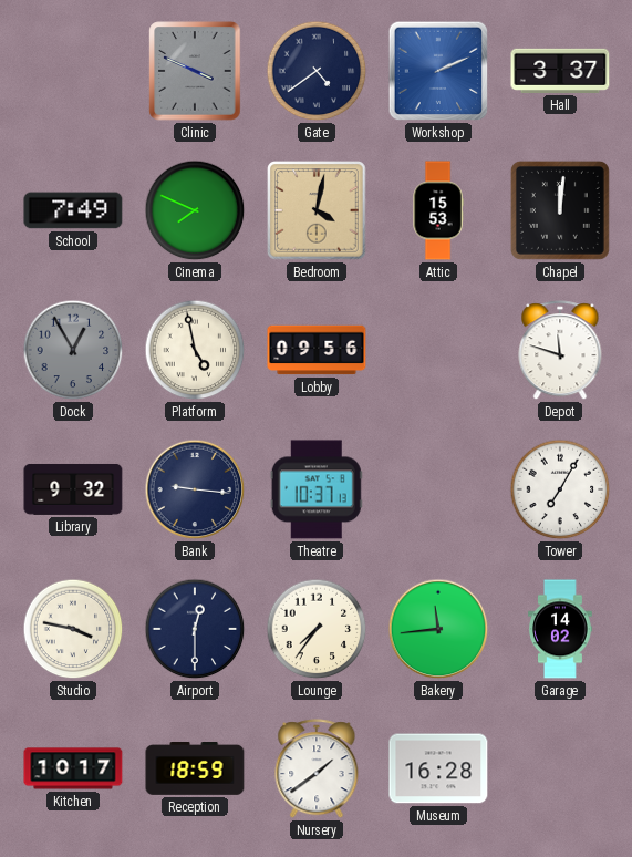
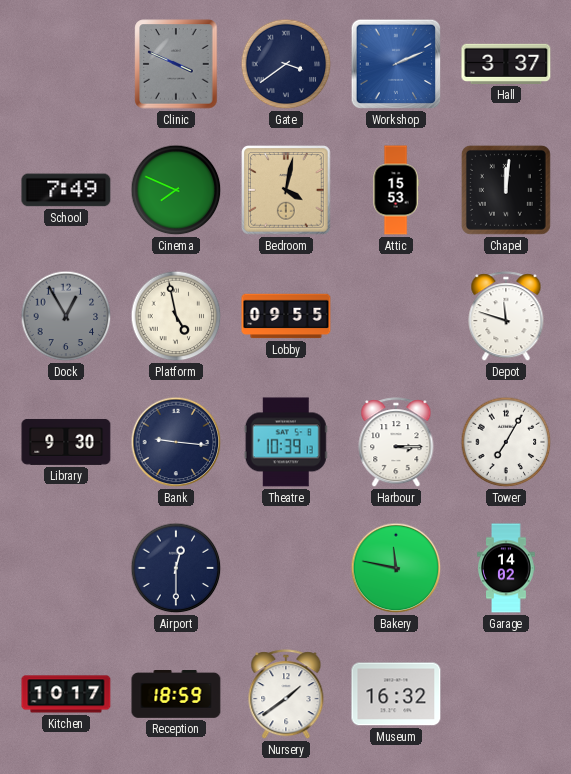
Gate: 4:39 -> 3:39
Lobby: 09:56 -> 09:55
Library: 9:32 -> 9:30
Theatre: 10:37 -> 10:39
Harbour: none -> 3:15
Studio: 3:47 -> none
Lounge: 7:36 -> none
Bakery: 11:44 -> 11:47
Museum: 16:28 -> 16:32
